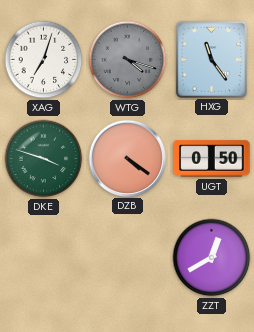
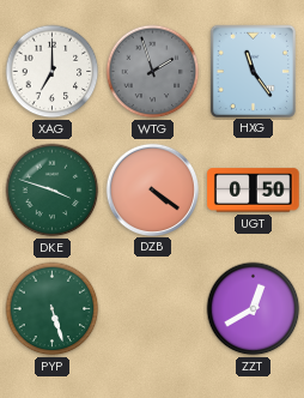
XAG: 7:03 -> 7:00
WTG: 4:18 -> 1:57
PYP: none -> 5:27
